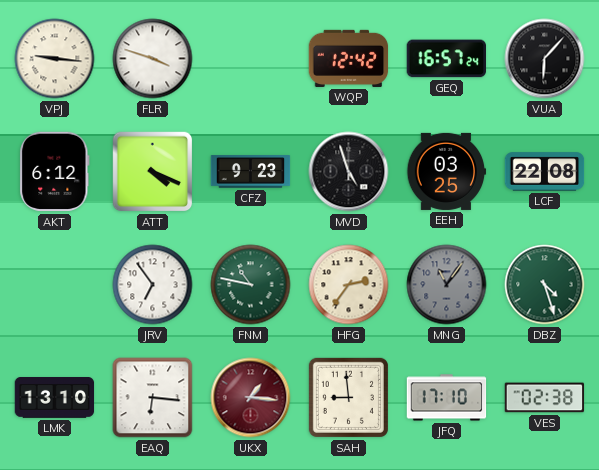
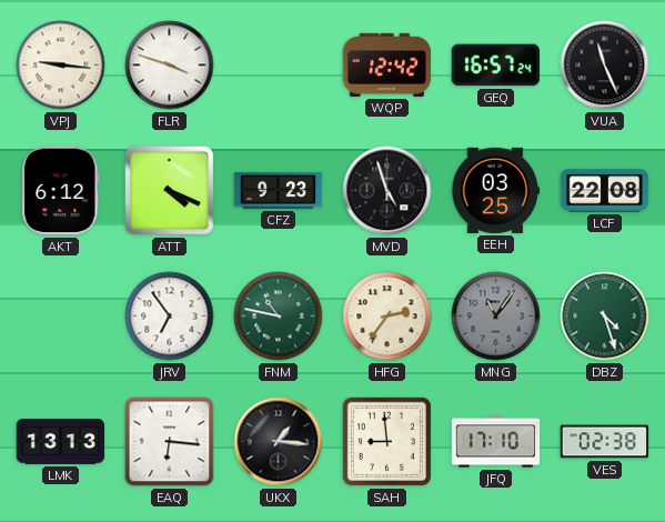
VUA: 6:07 -> 11:26
LMK: 13:10 -> 13:13
UKX dial: burgundy -> black
